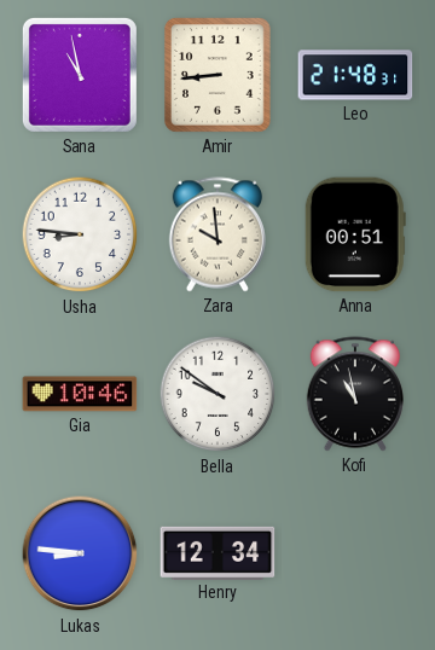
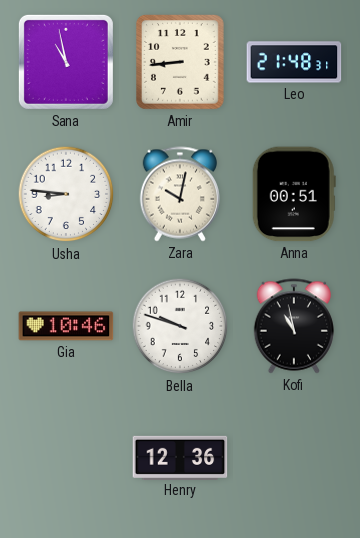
Zara: 9:59 -> 10:02
Bella: 9:51 -> 9:48
Lukas: 8:46 -> none
Henry: 12:34 -> 12:36
